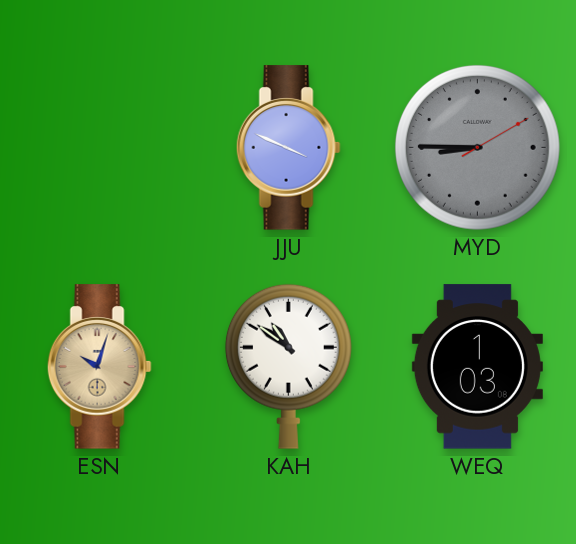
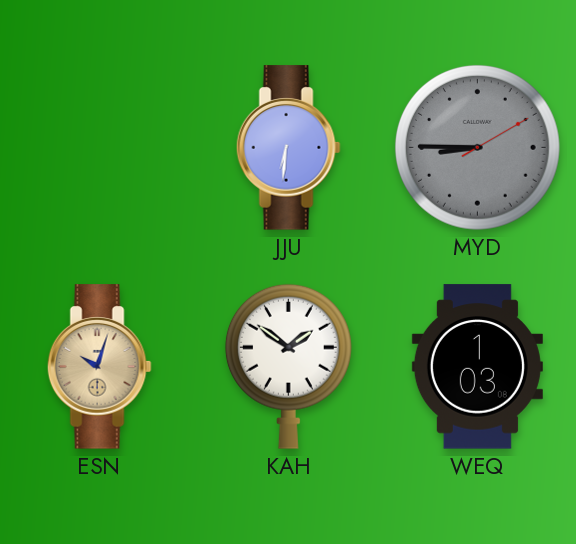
JJU: 3:49 -> 6:31
KAH: 10:51 -> 1:51
